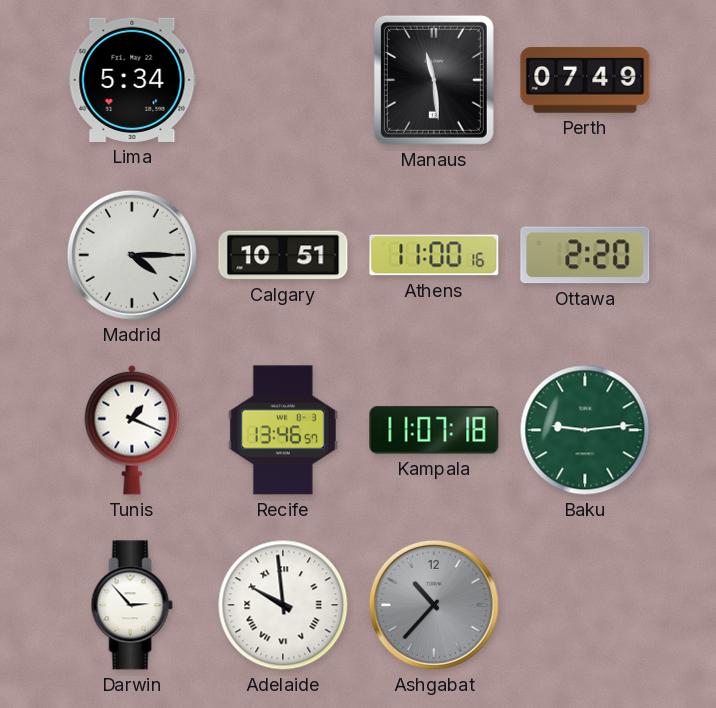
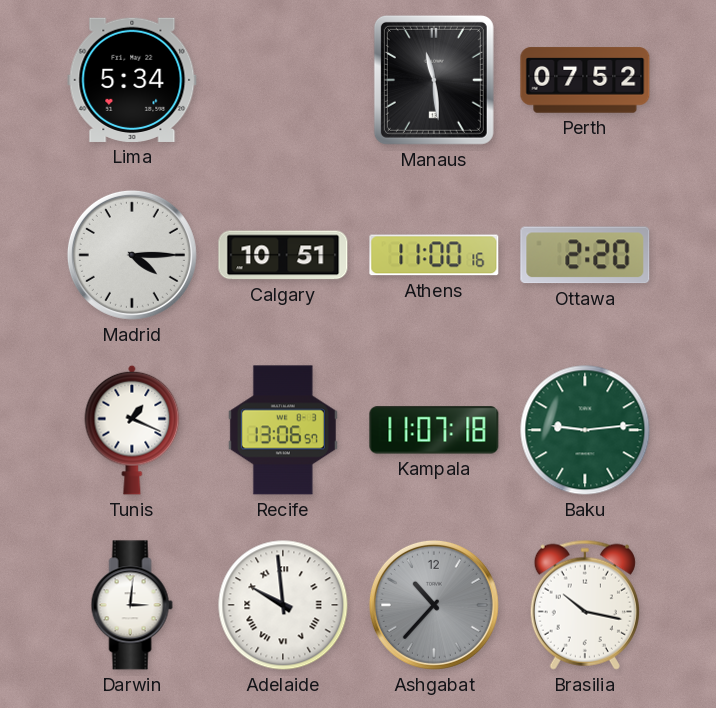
Perth: 07:49 -> 07:52
Recife: 13:46 -> 13:06
Darwin: 2:53 -> 3:01
Brasilia: none -> 10:17
